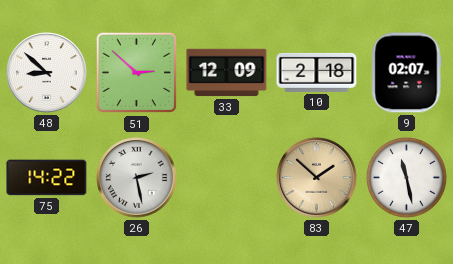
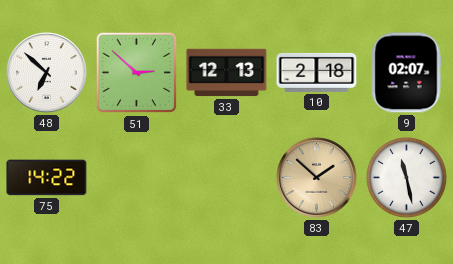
48: 8:52 -> 6:52
33: 12:09 -> 12:13
26: 2:28 -> none
